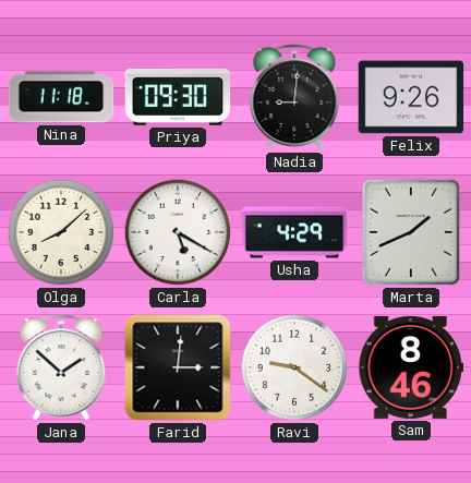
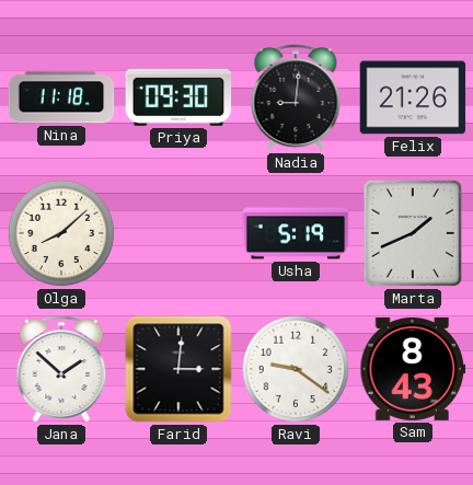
Felix: 9:26 -> 21:26
Carla: 5:20 -> none
Usha: 4:29 -> 5:19
Sam: 8:46 -> 8:43
